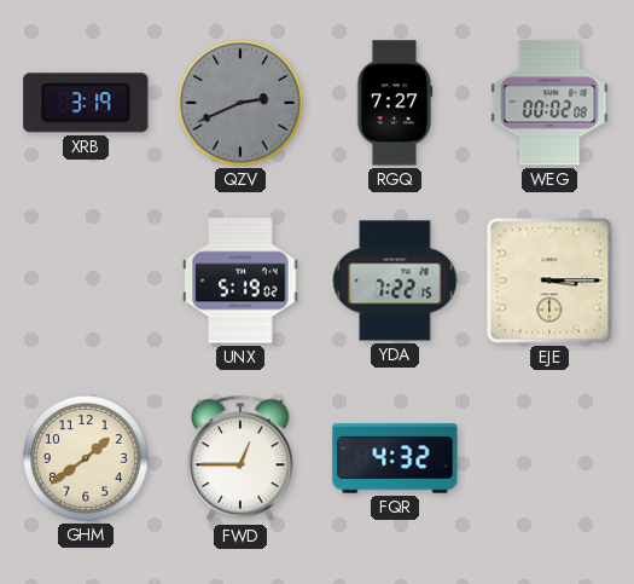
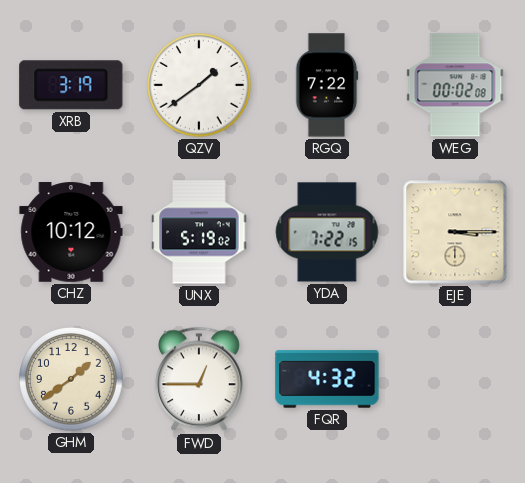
QZV: 2:41 -> 1:39
QZV dial: grey -> white
RGQ: 7:27 -> 7:22
CHZ: none -> 10:12
